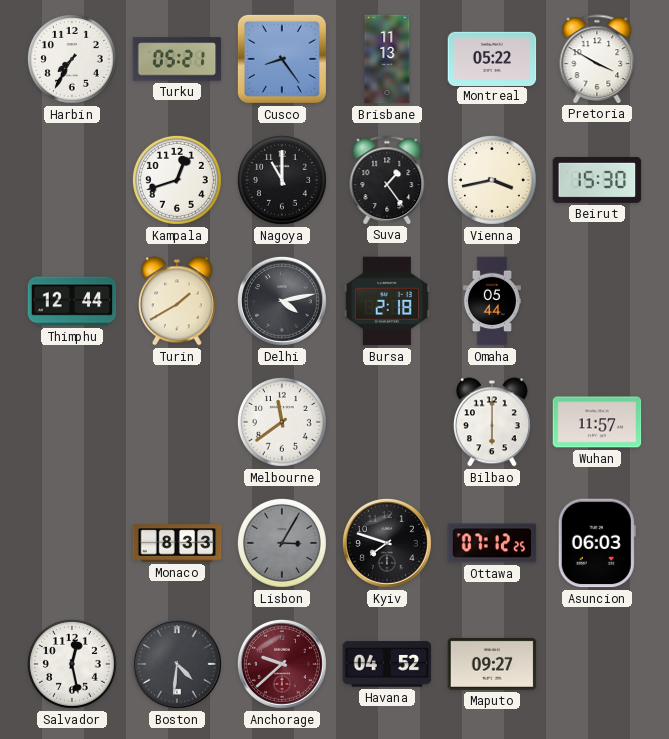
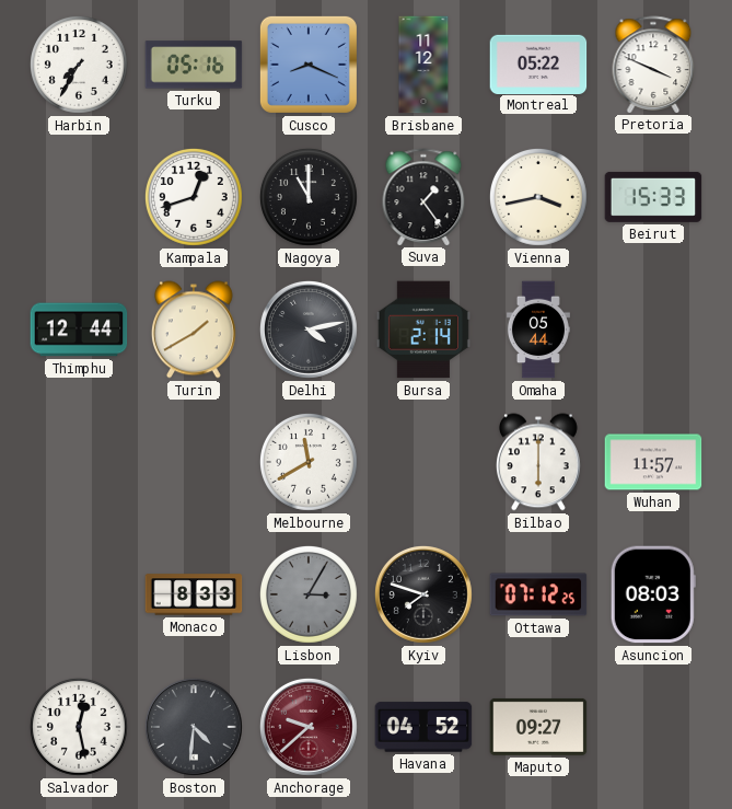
Turku: 05:21 -> 05:16
Cusco: 8:24 -> 8:19
Brisbane: 11:13 -> 11:12
Pretoria: 3:50 -> 3:49
Beirut: 15:30 -> 15:33
Bursa: 2:18 -> 2:14
Melbourne: 11:39 -> 11:40
Asuncion: 06:03 -> 08:03
